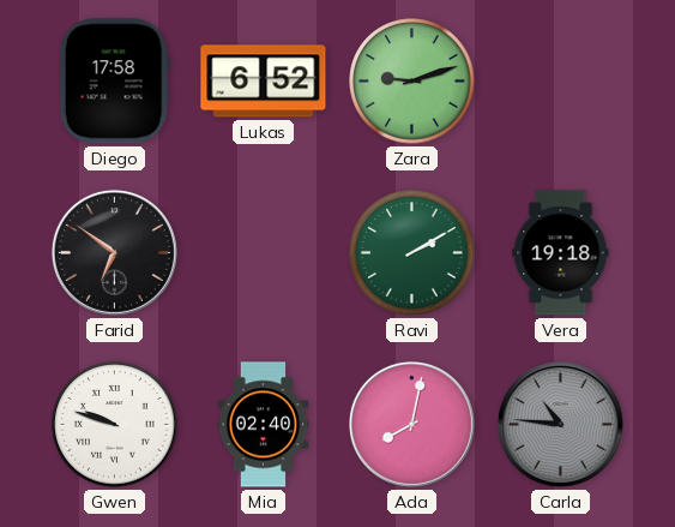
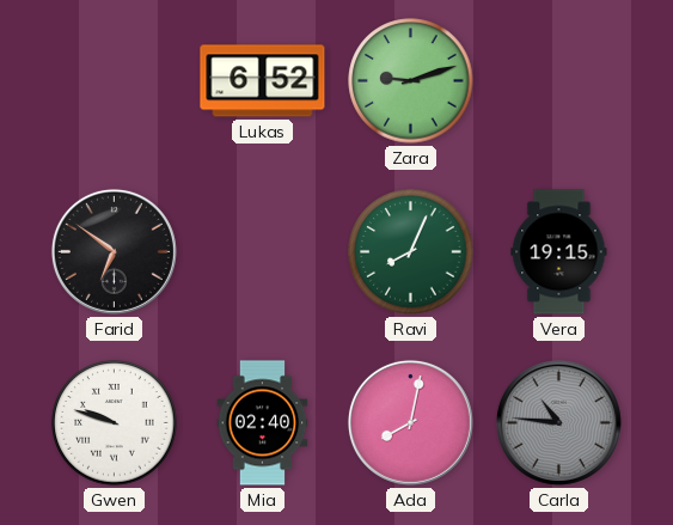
Diego: 17:58 -> none
Ravi: 2:10 -> 8:04
Vera: 19:18 -> 19:15
